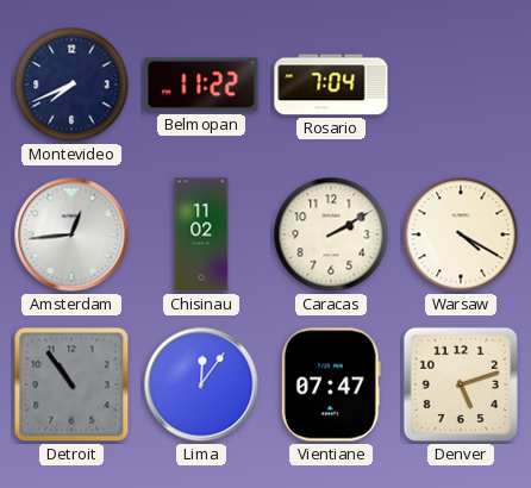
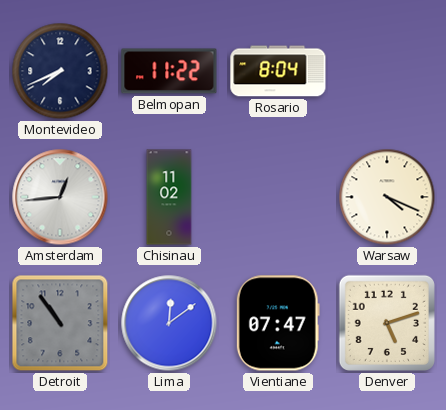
Rosario: 7:04 -> 8:04
Caracas: 2:10 -> none
Warsaw: 4:20 -> 4:19
Lima: 12:06 -> 12:09
